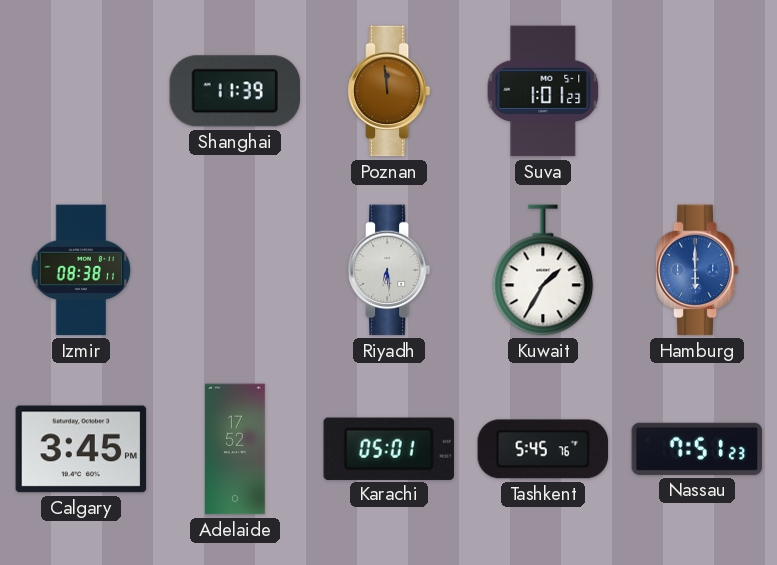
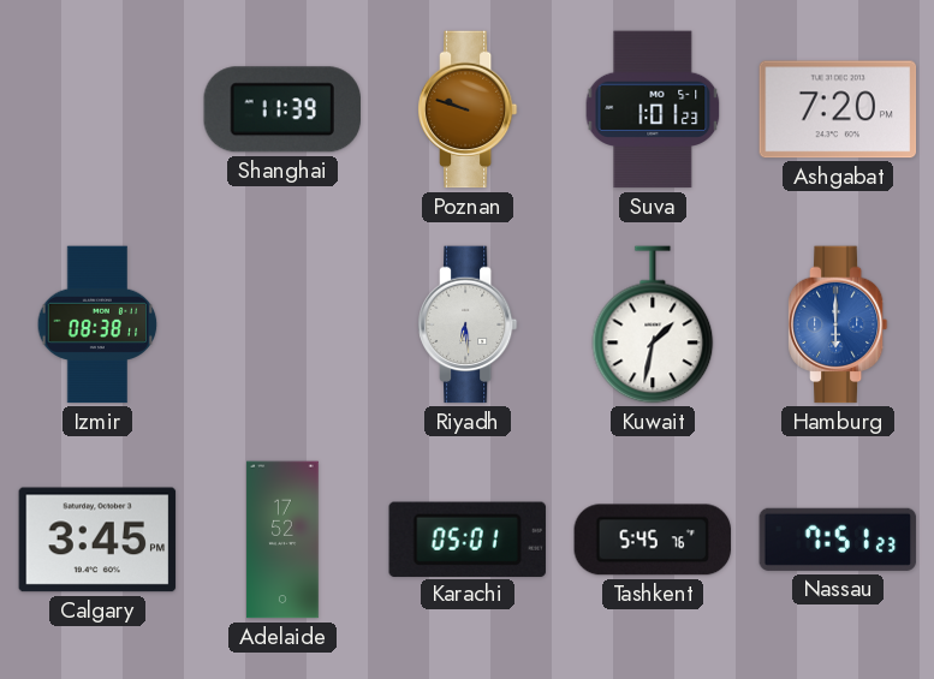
Poznan: 11:59 -> 9:48
Ashgabat: none -> 7:20
Kuwait: 1:35 -> 1:32
